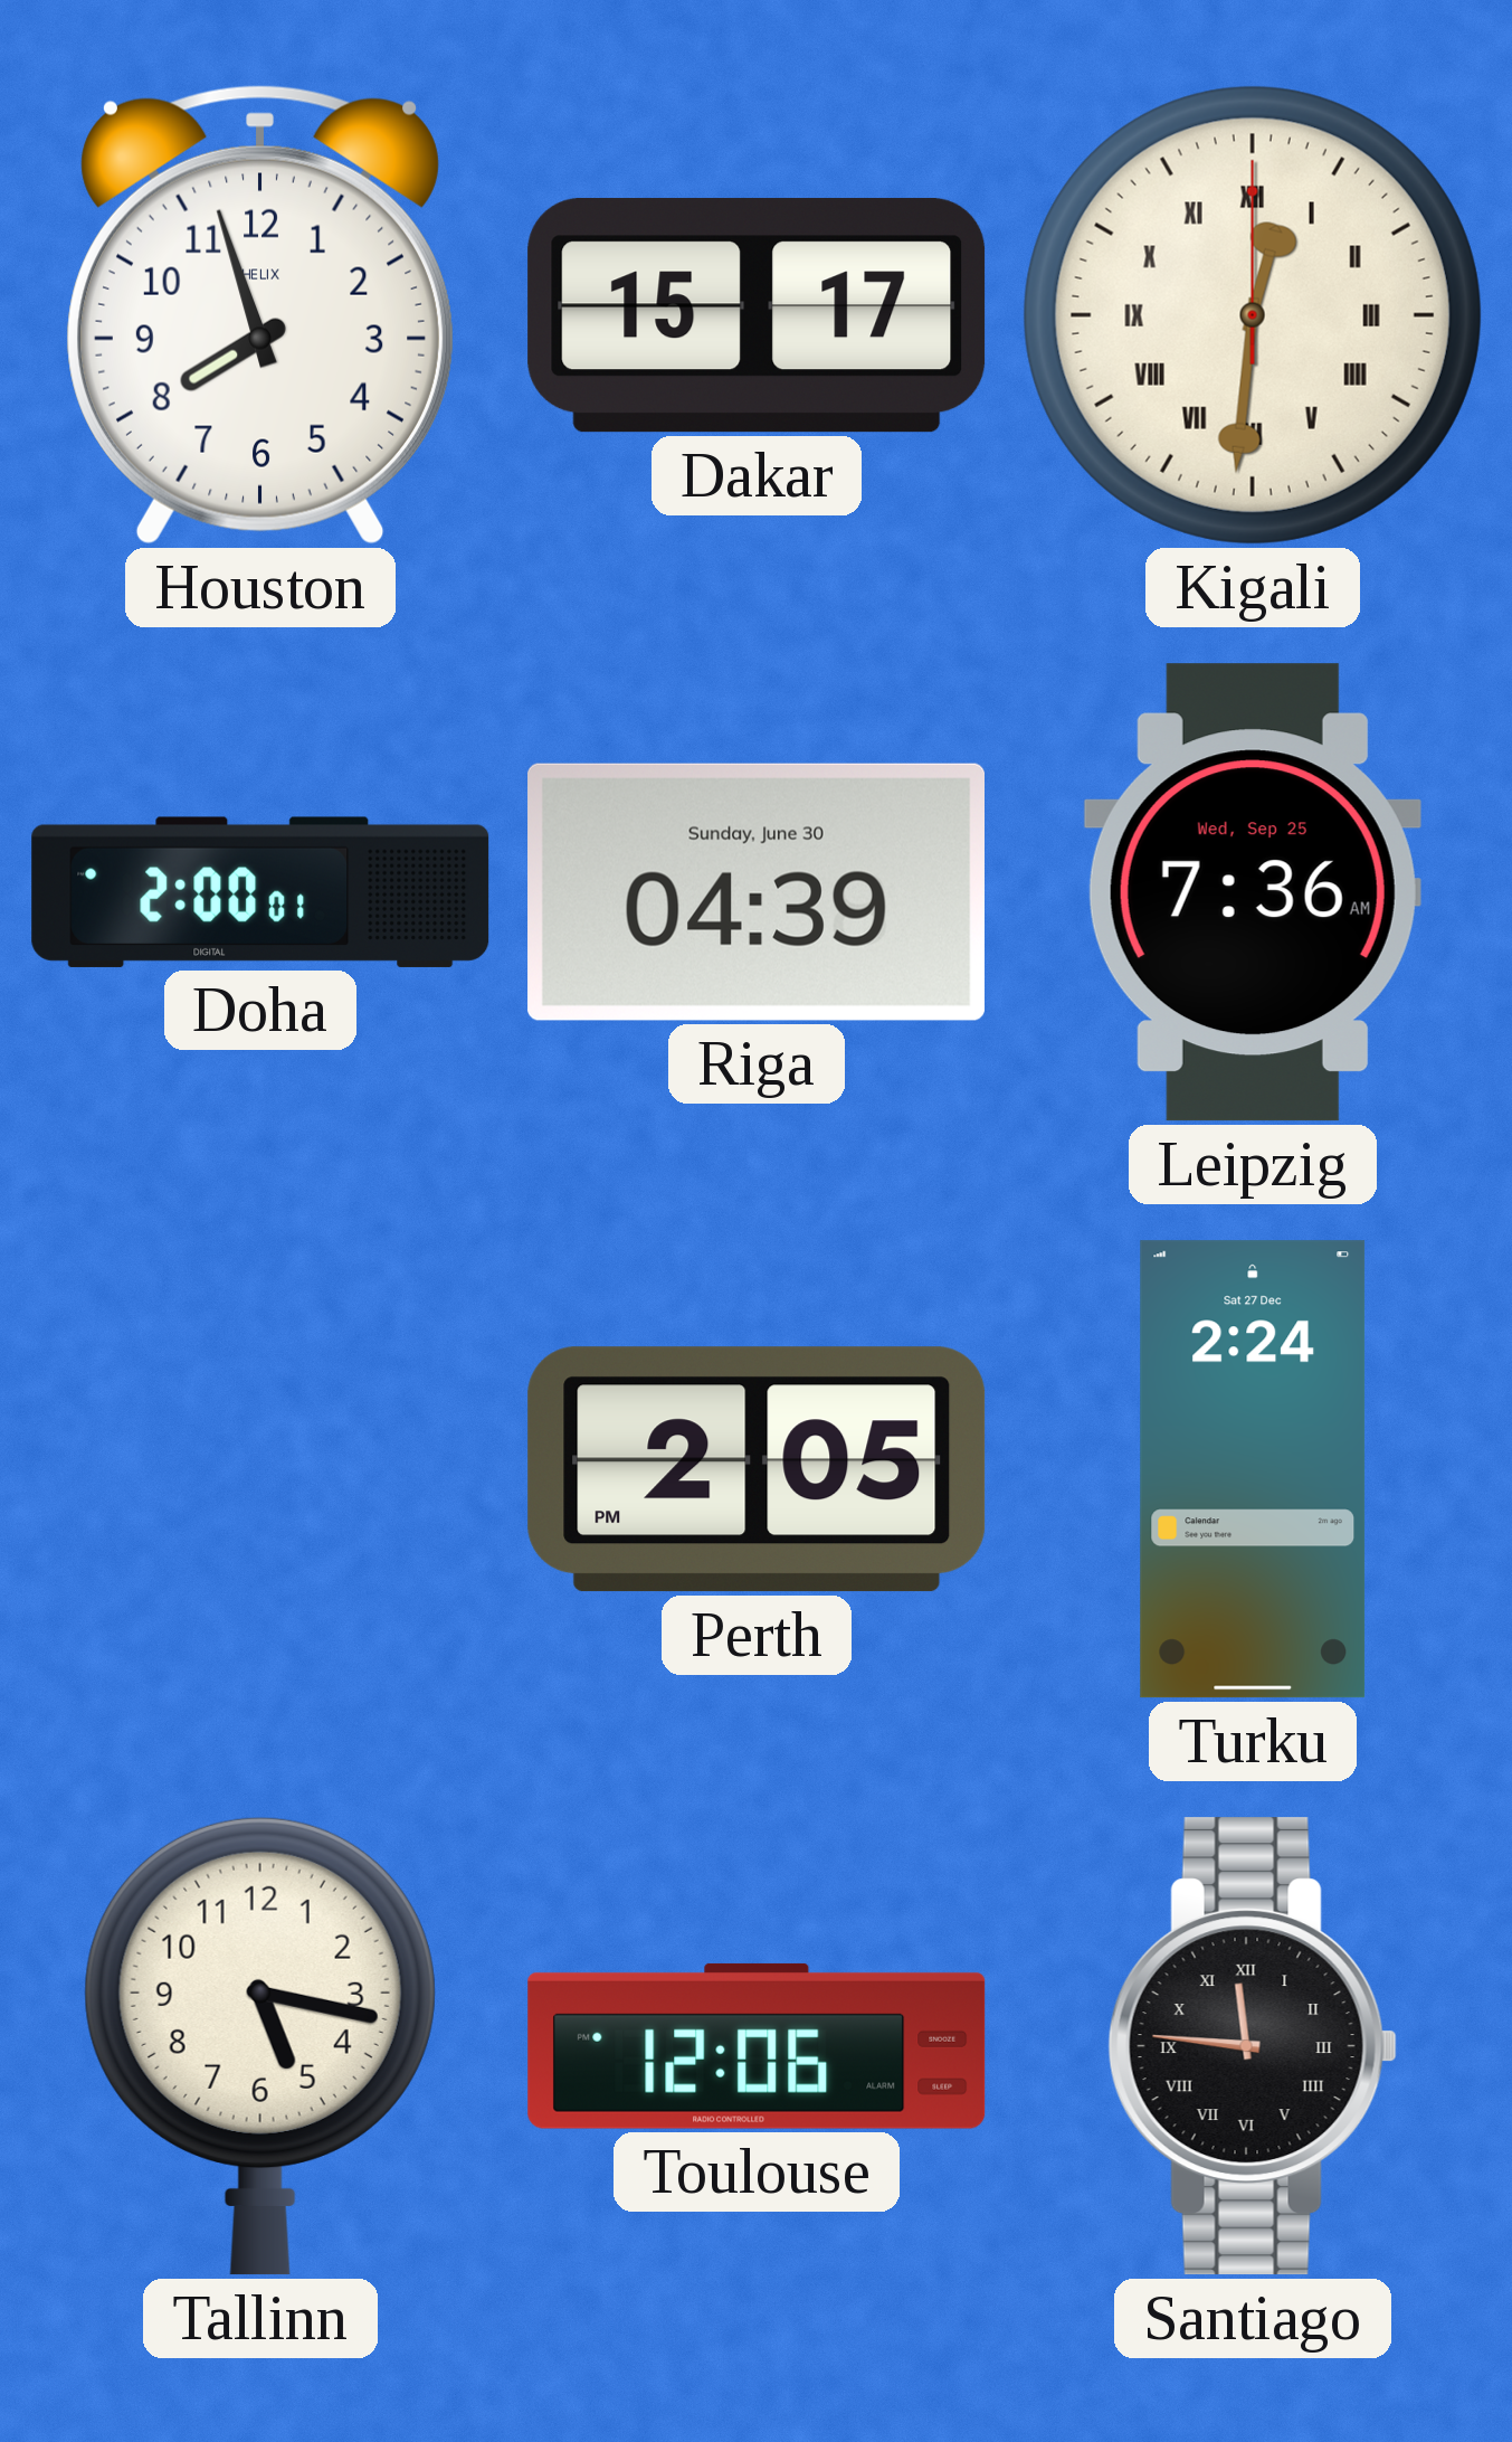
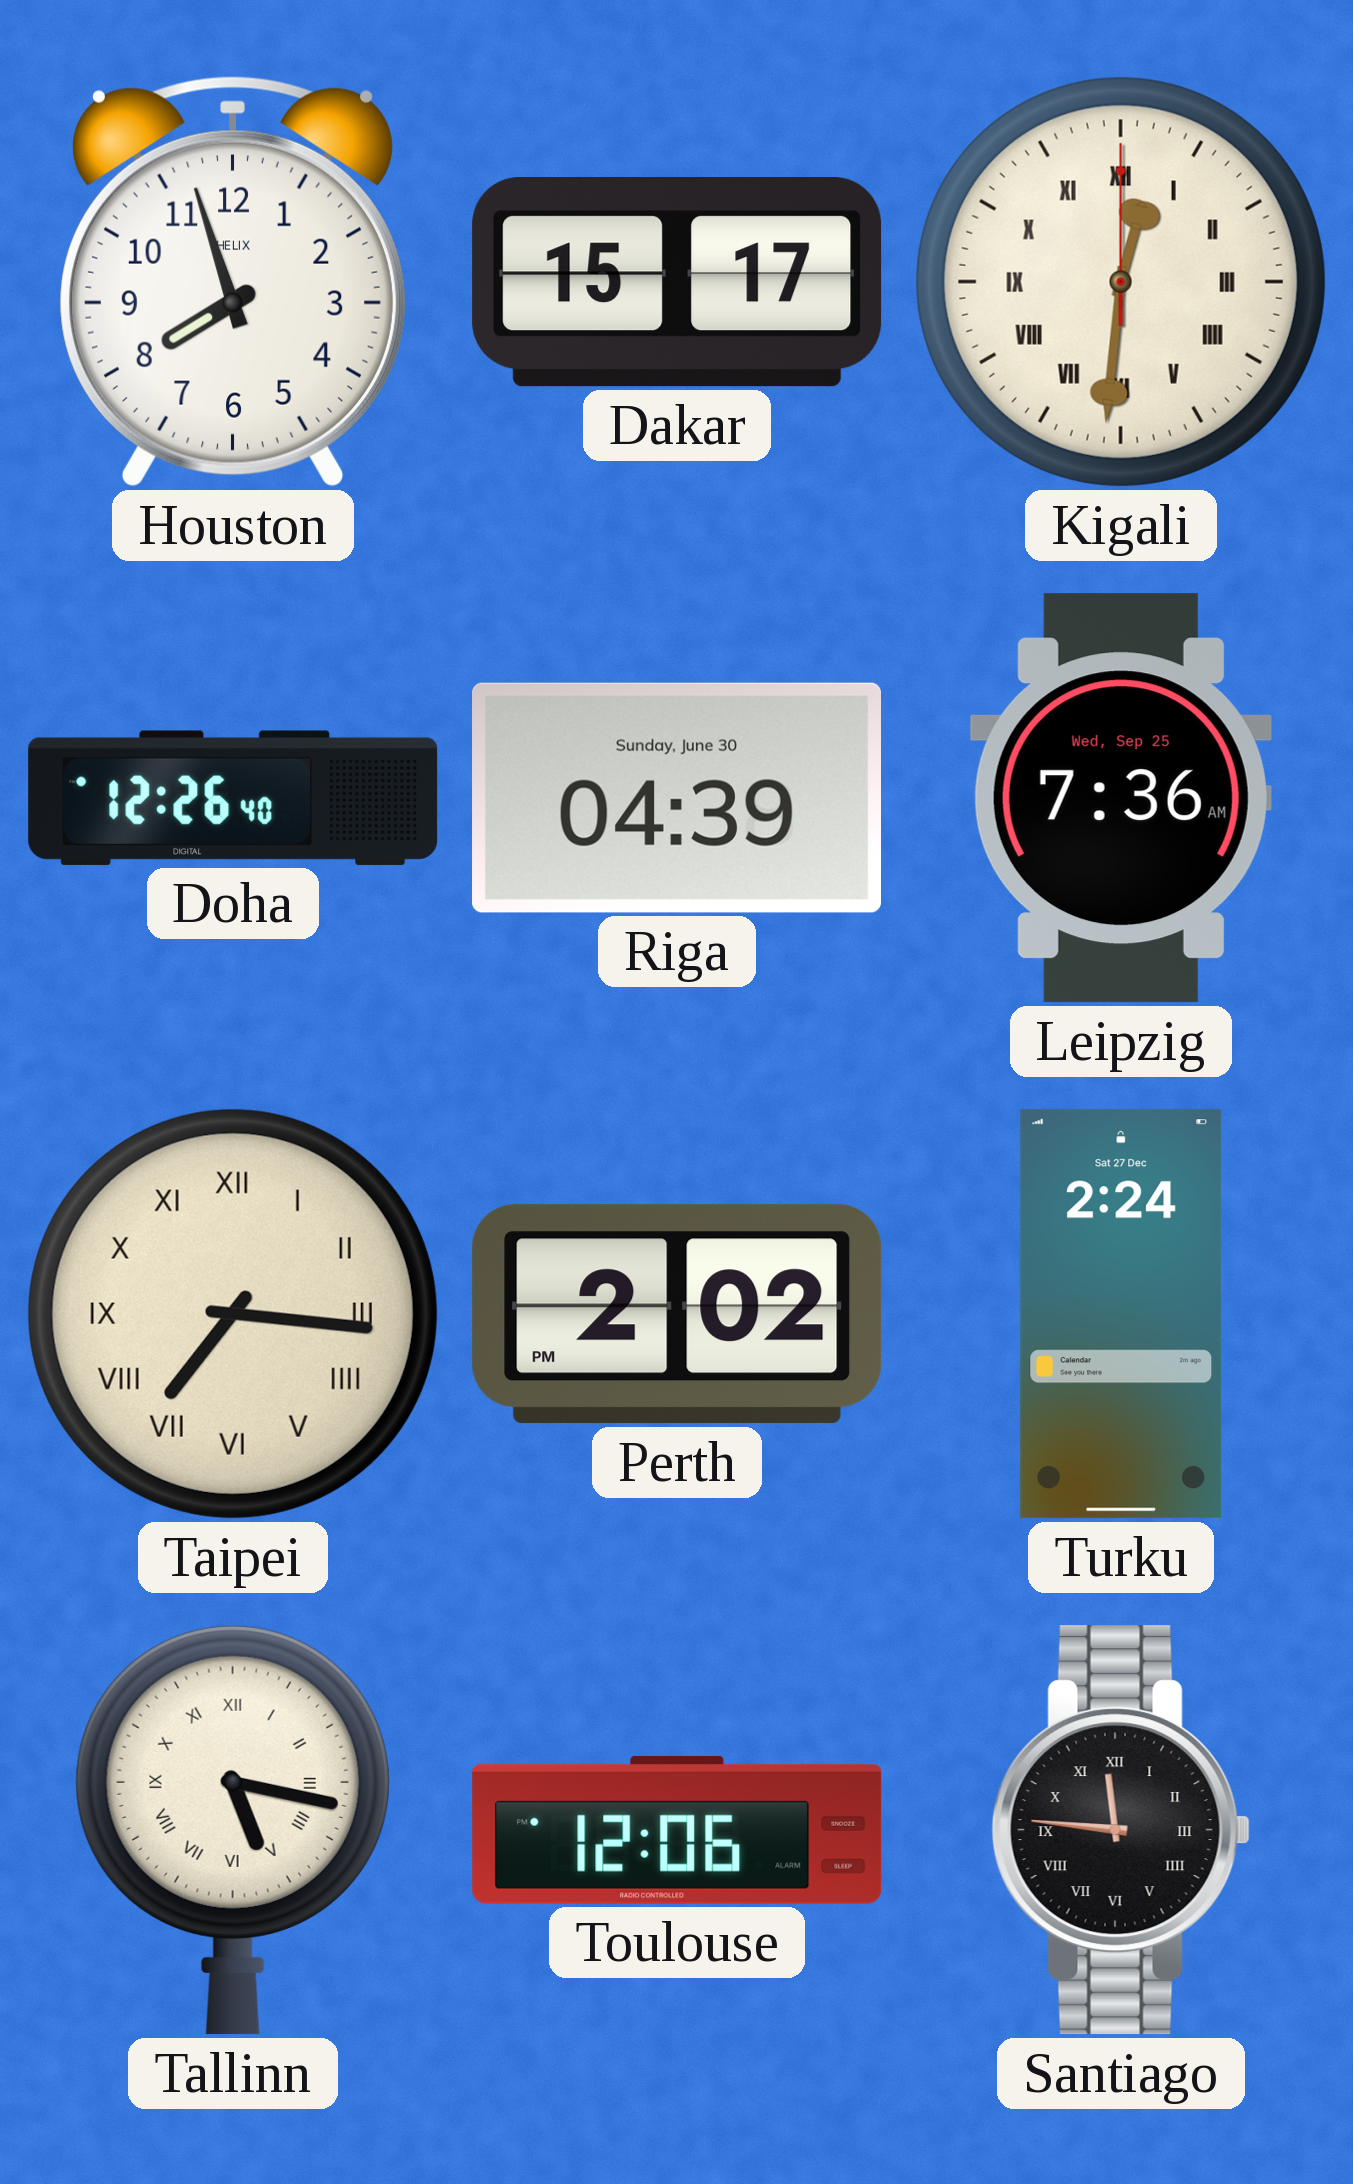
Doha: 2:00 -> 12:26
Taipei: none -> 7:16
Perth: 2:05 -> 2:02
Tallinn numerals: Arabic -> Roman
